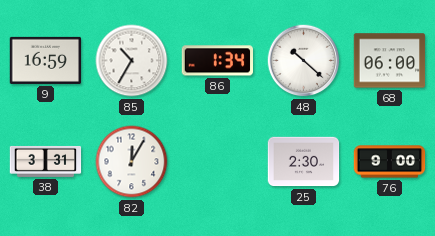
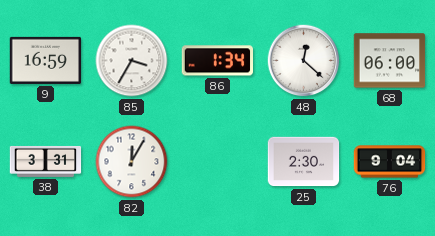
85: 10:35 -> 3:35
48: 10:22 -> 12:22
76: 9:00 -> 9:04
